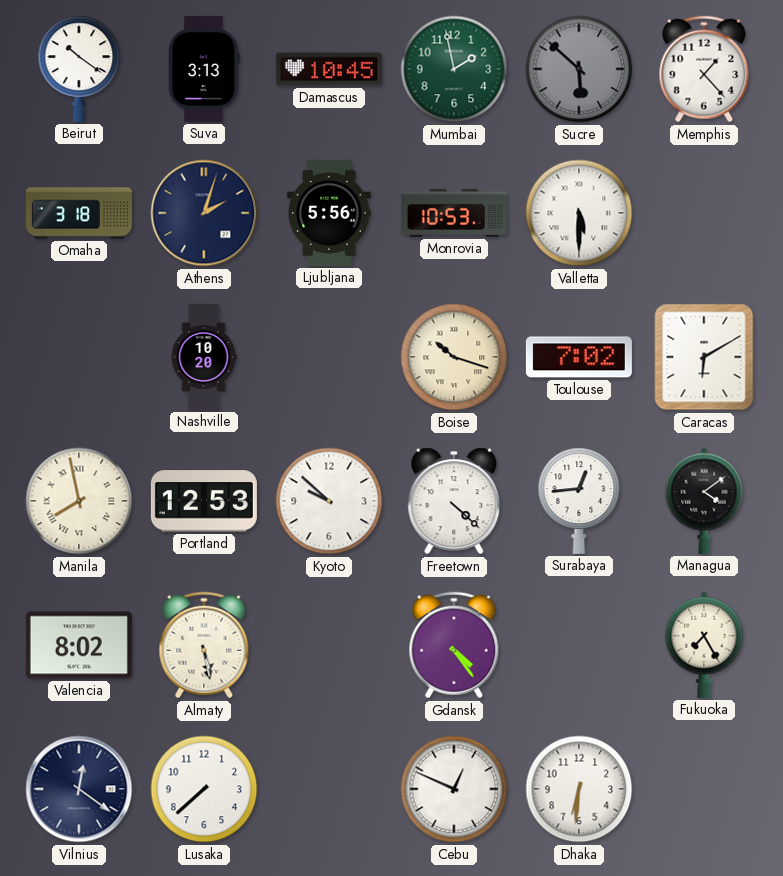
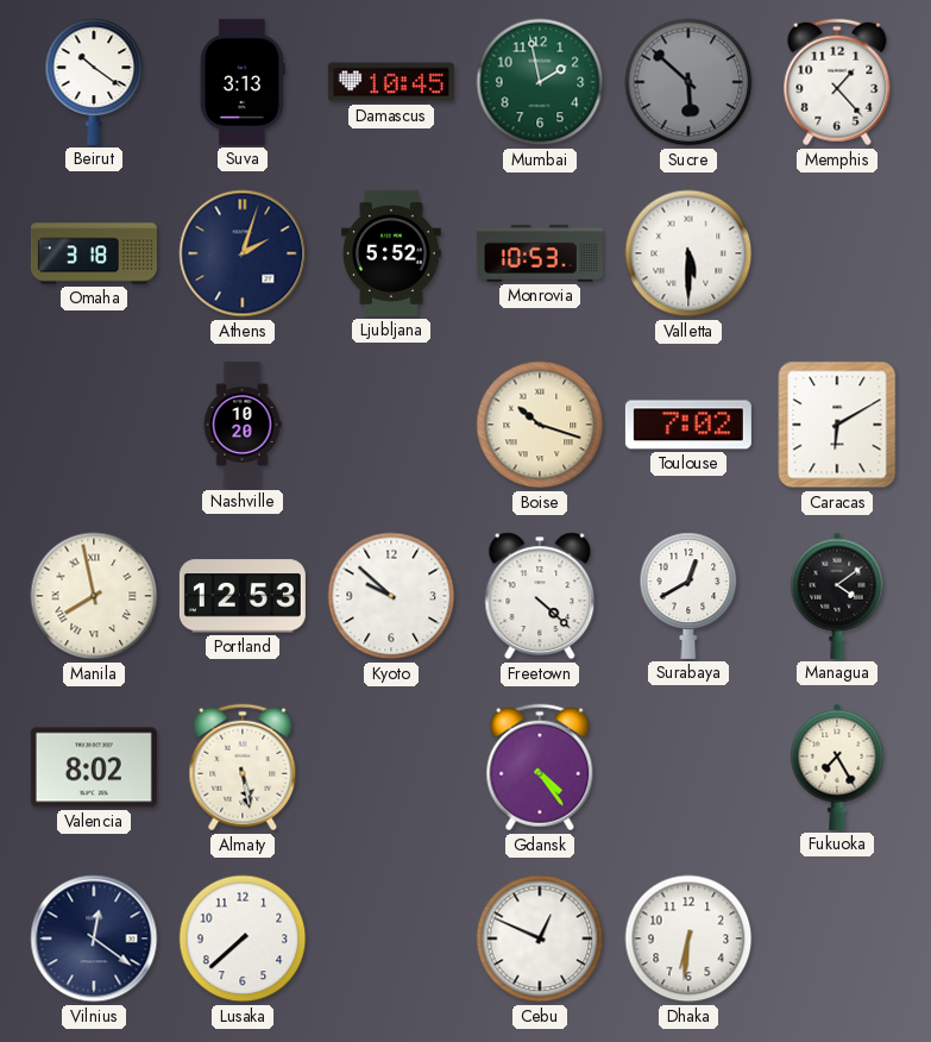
Ljubljana: 5:56 -> 5:52
Surabaya: 12:44 -> 12:40
